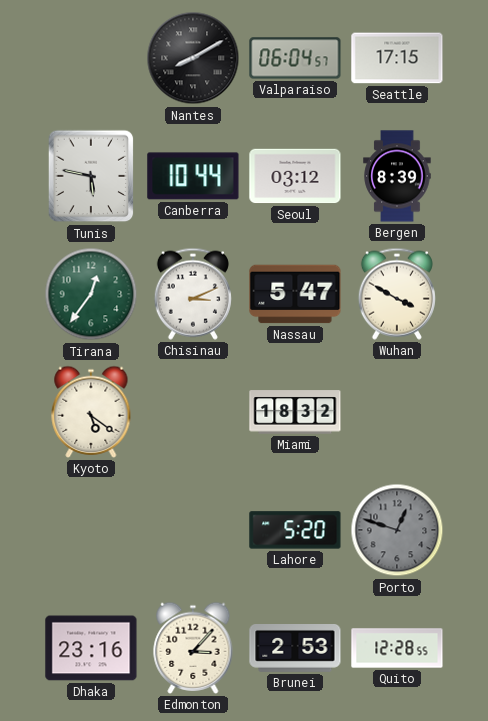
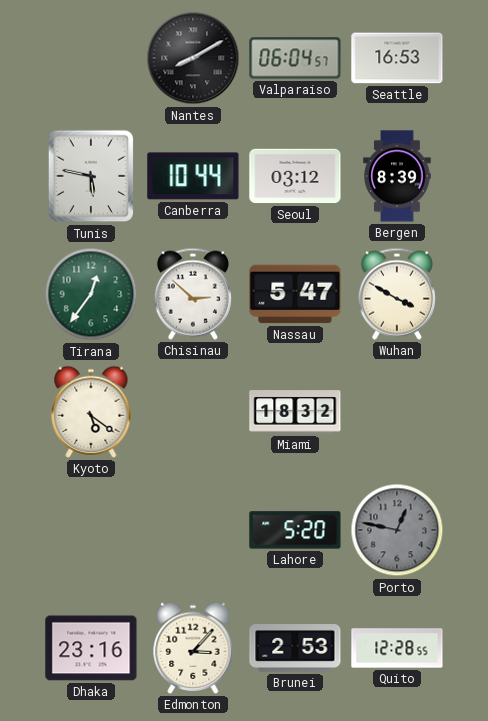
Seattle: 17:15 -> 16:53
Chisinau: 3:11 -> 2:52
Porto: 12:48 -> 12:47
